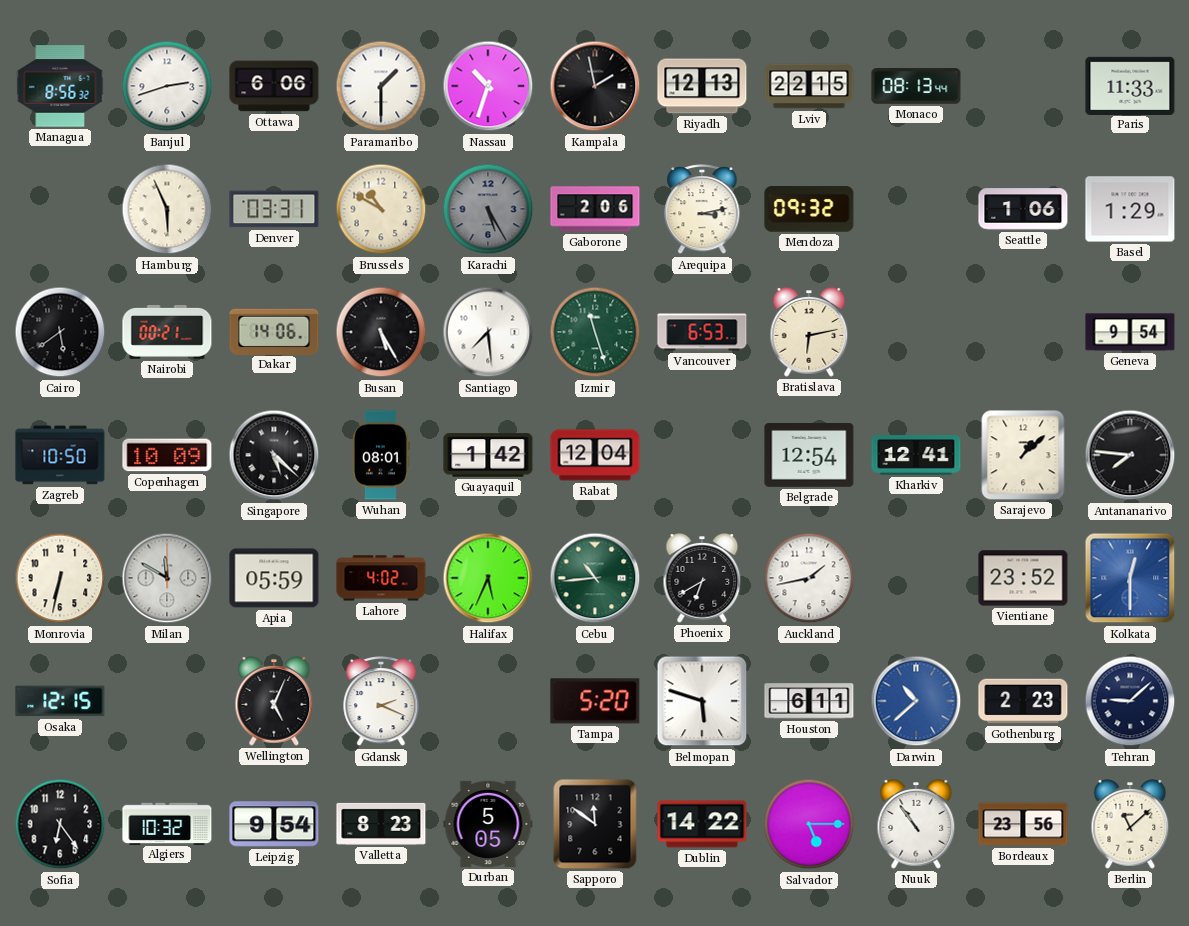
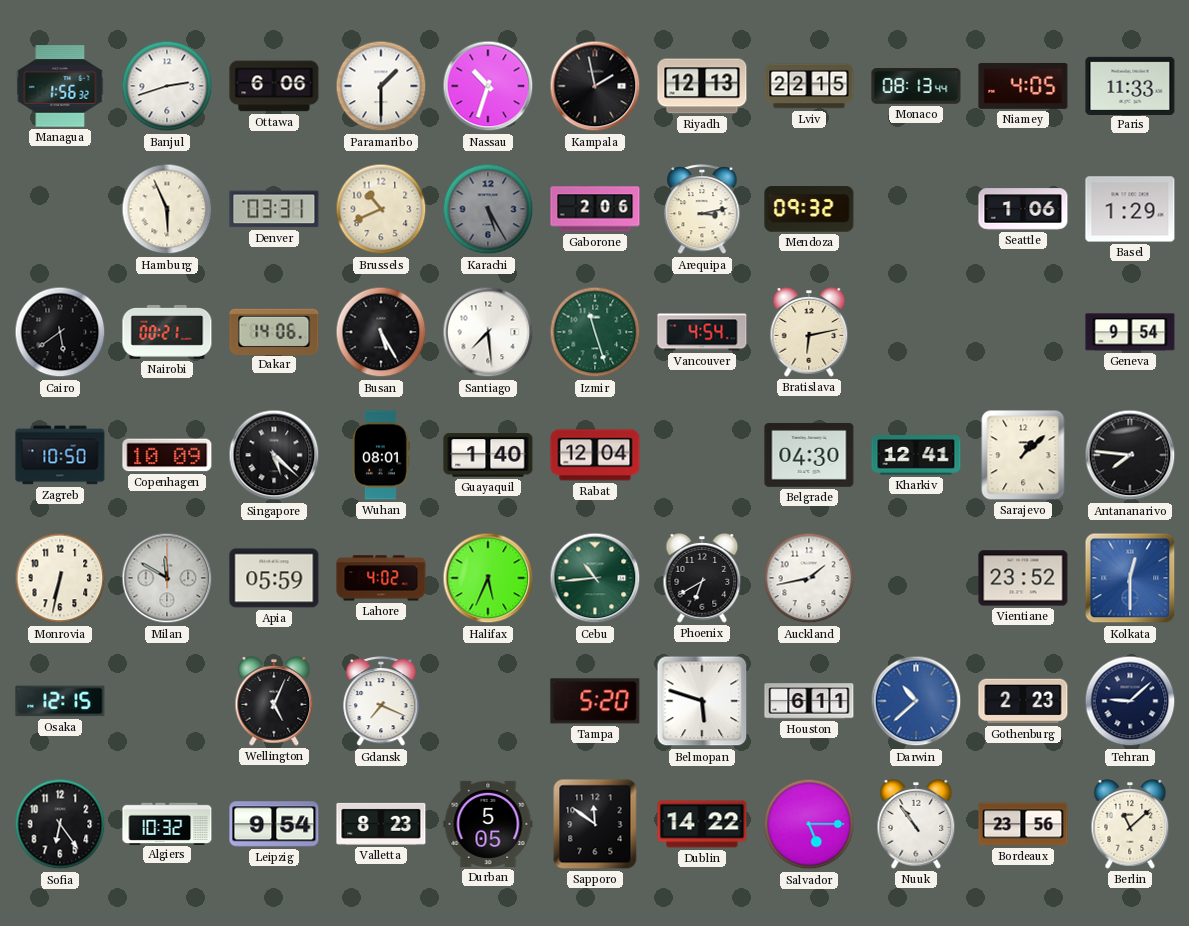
Managua: 8:56 -> 1:56
Niamey: none -> 4:05
Brussels: 10:50 -> 10:41
Vancouver: 6:53 -> 4:54
Guayaquil: 1:42 -> 1:40
Belgrade: 12:54 -> 04:30
Gdansk: 2:19 -> 7:19
